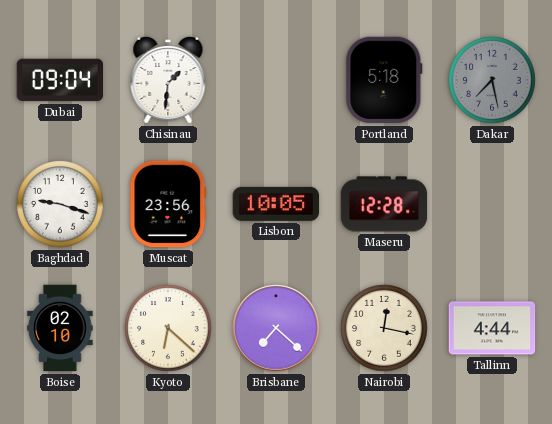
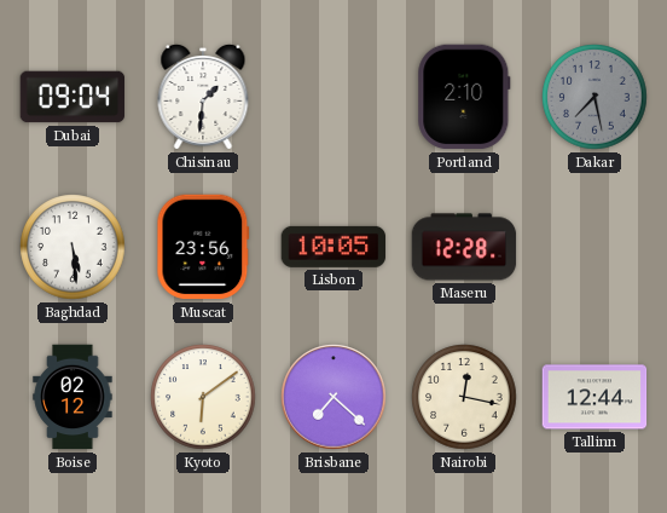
Portland: 5:18 -> 2:10
Baghdad: 9:18 -> 5:29
Boise: 02:10 -> 02:12
Kyoto: 6:22 -> 6:09
Tallinn: 4:44 -> 12:44
